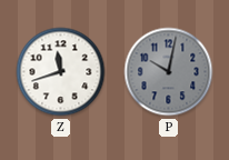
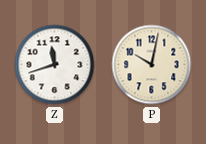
P dial: grey -> cream
